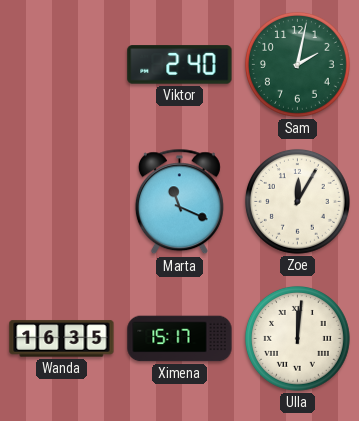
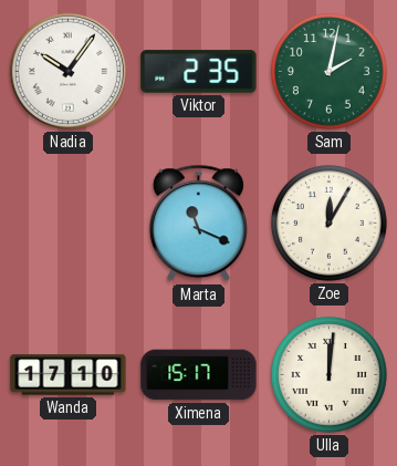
Nadia: none -> 10:06
Viktor: 2:40 -> 2:35
Wanda: 16:35 -> 17:10
